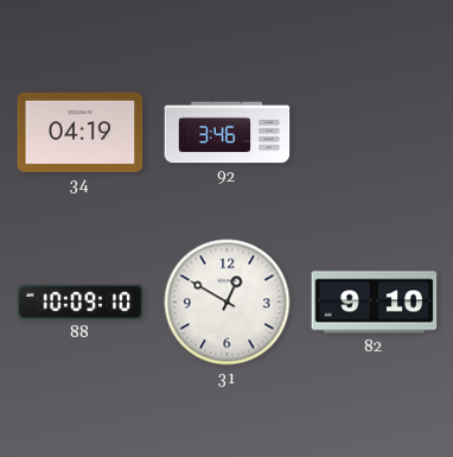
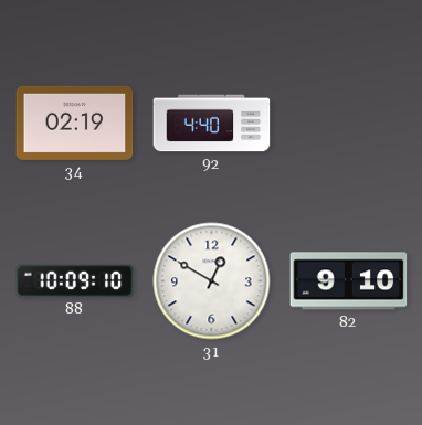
34: 04:19 -> 02:19
92: 3:46 -> 4:40
